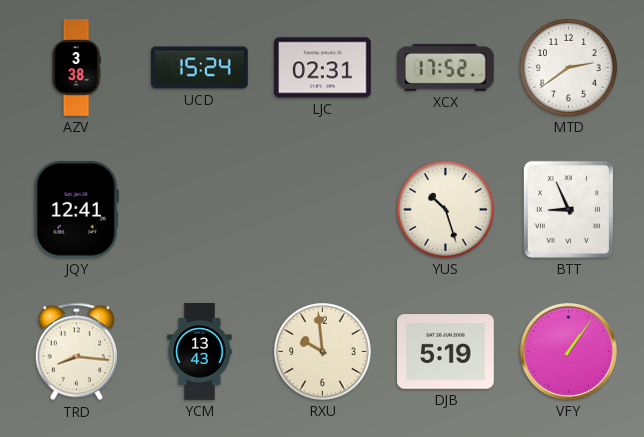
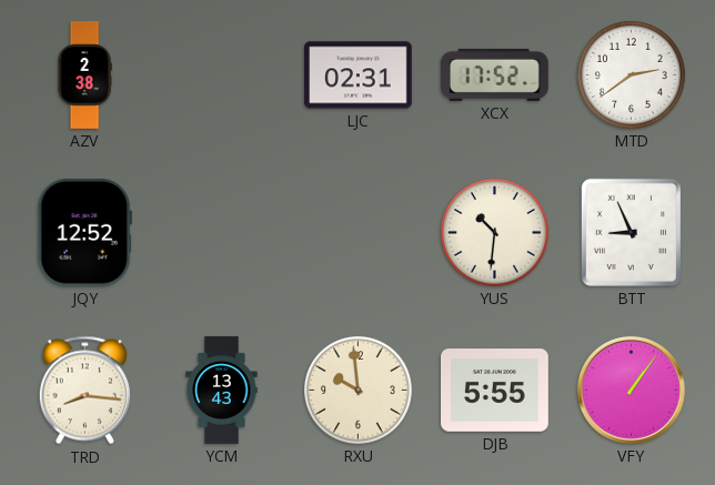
AZV: 3:38 -> 2:38
UCD: 15:24 -> none
JQY: 12:41 -> 12:52
YUS: 10:27 -> 10:31
DJB: 5:19 -> 5:55
